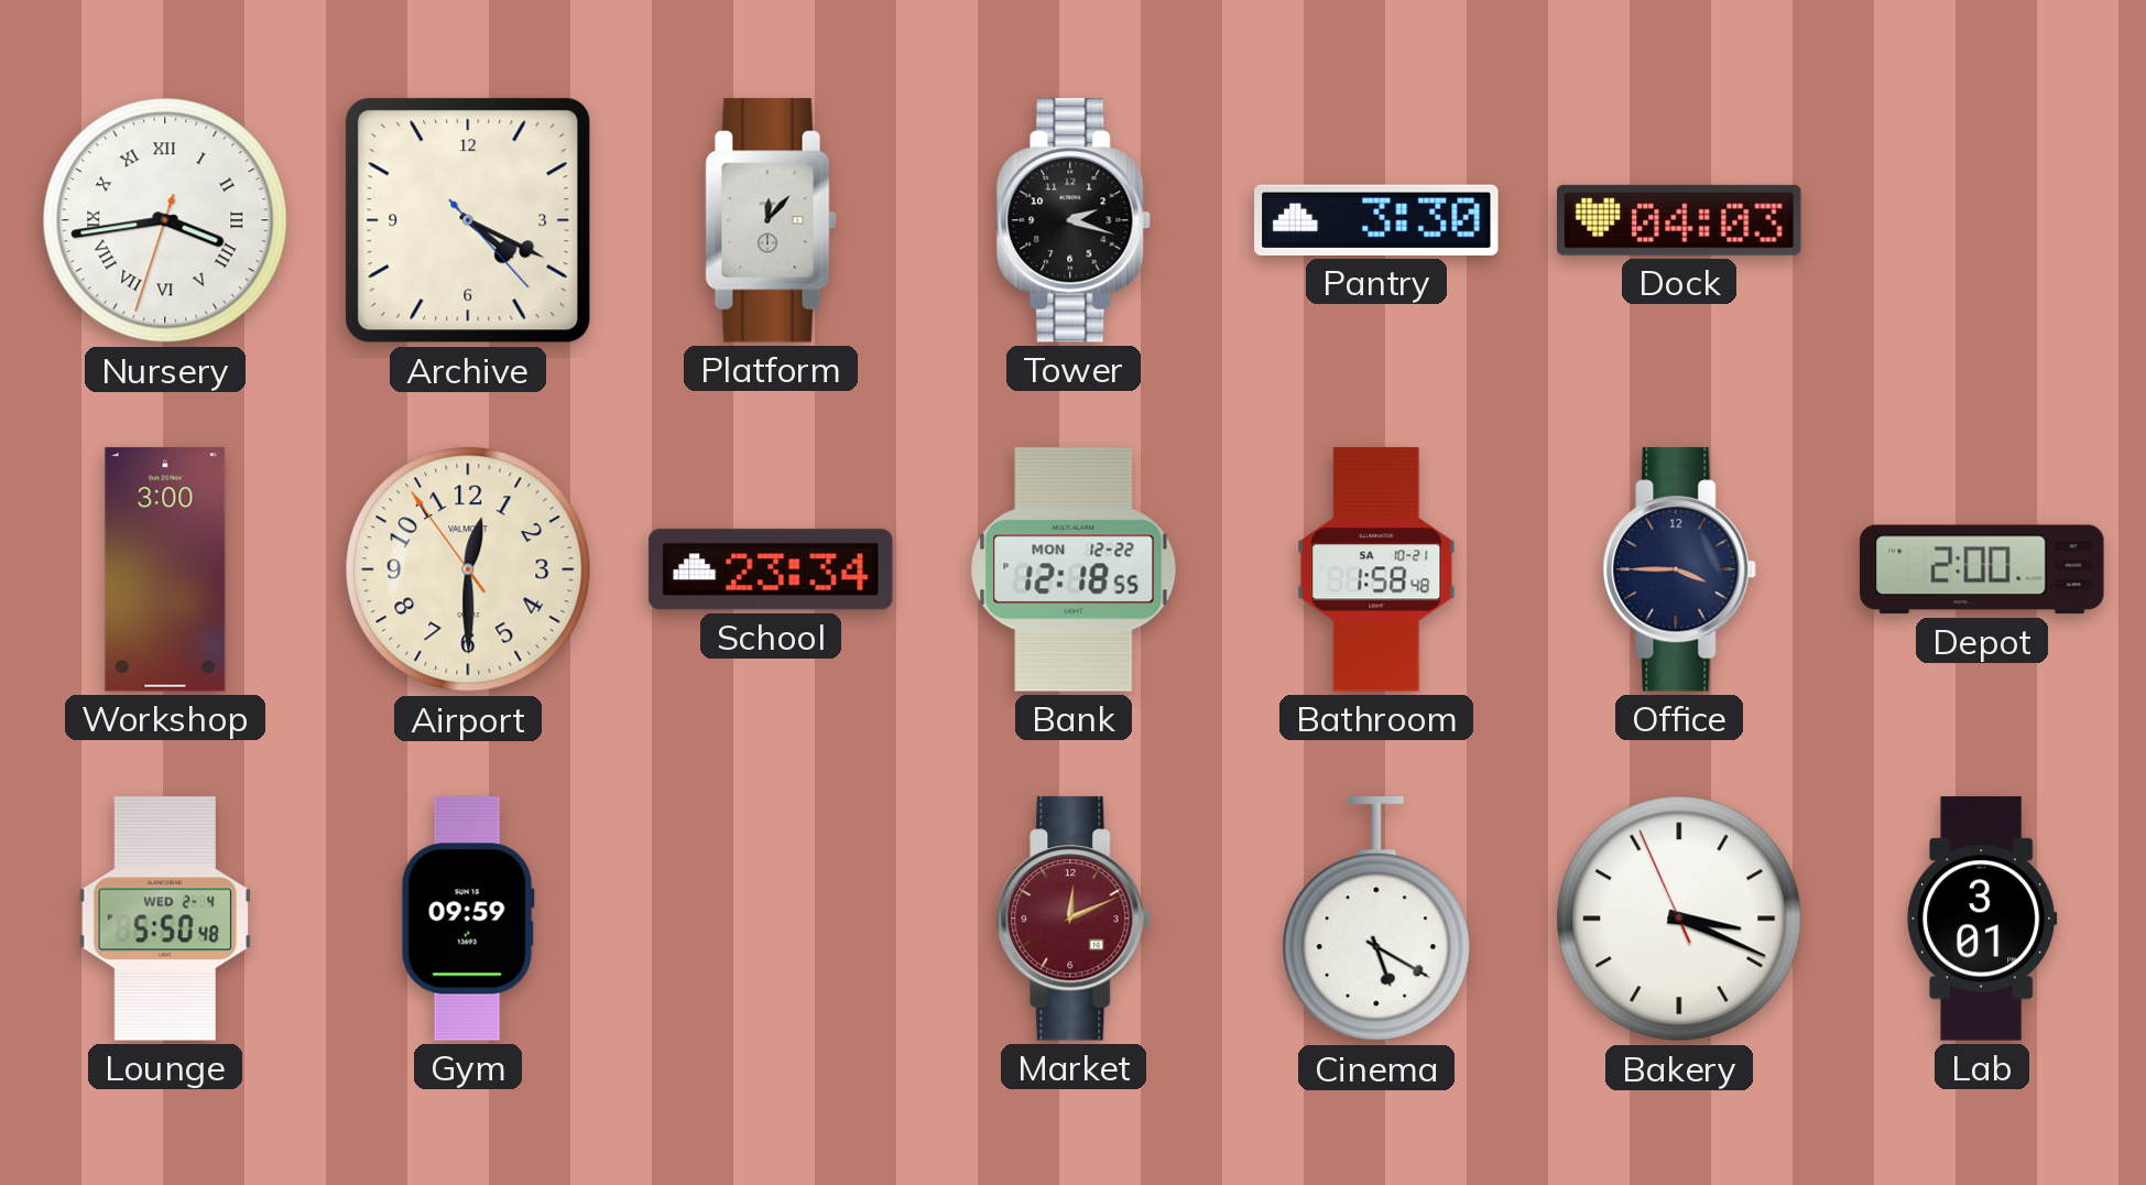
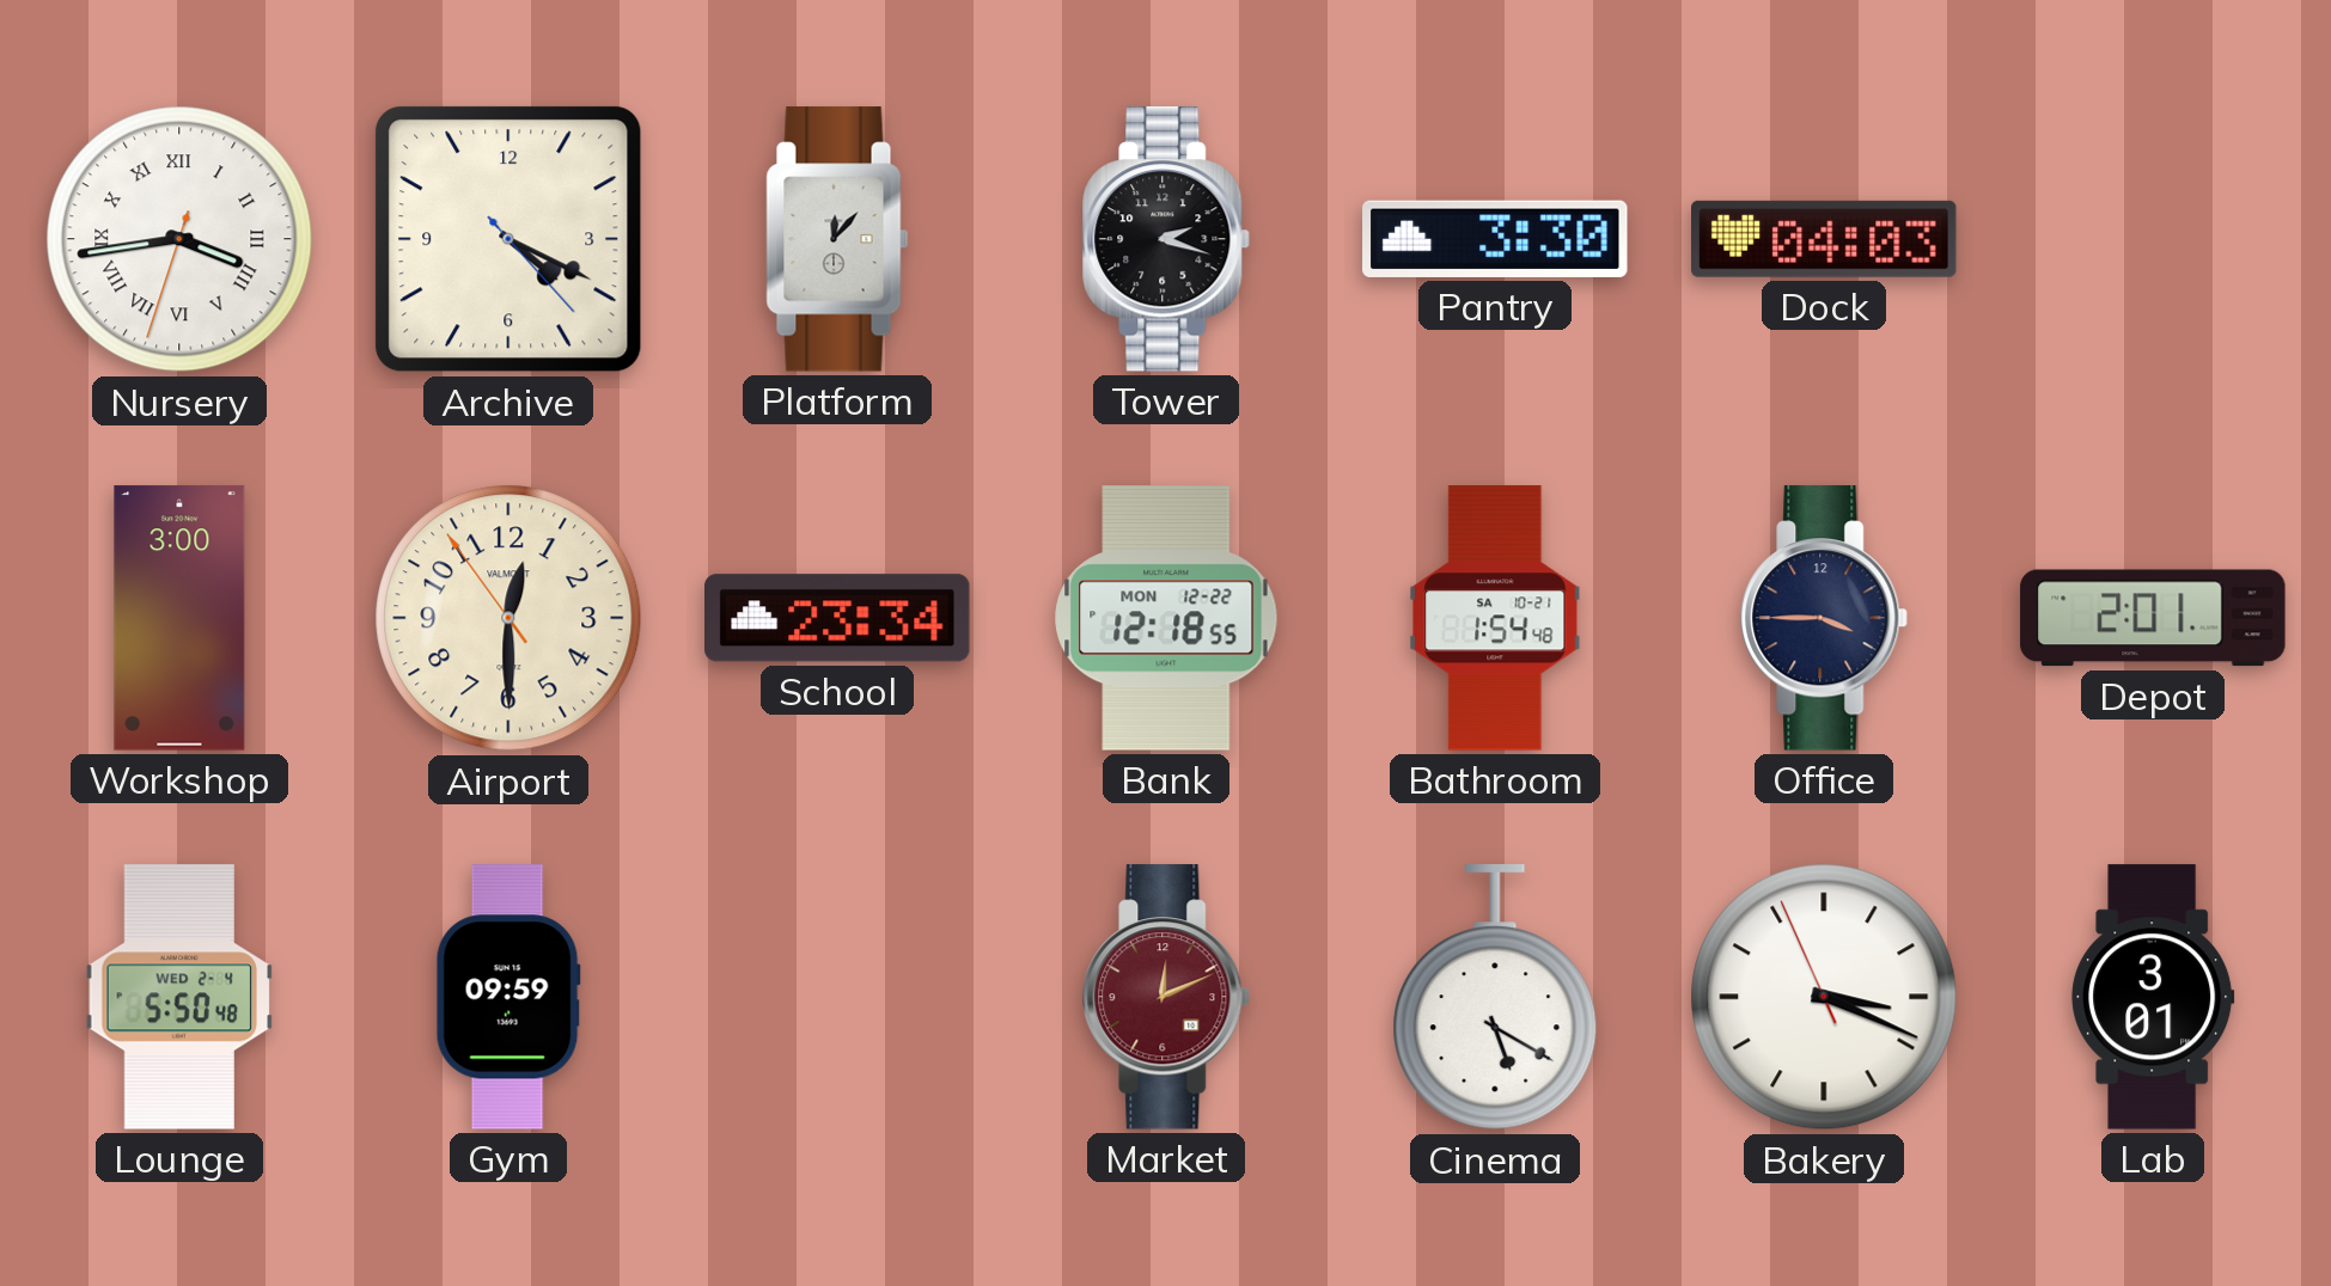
Bathroom: 1:58 -> 1:54
Depot: 2:00 -> 2:01
